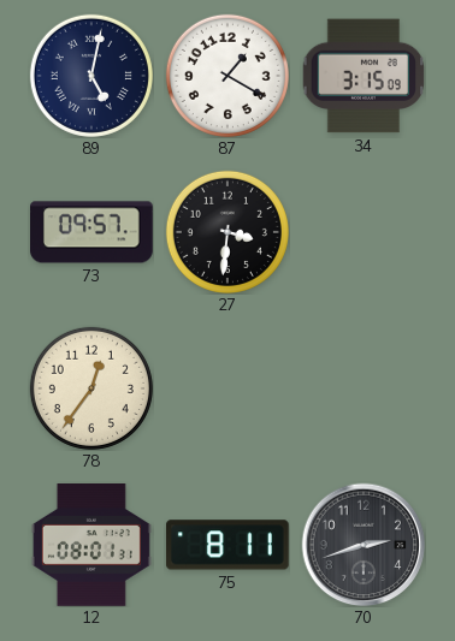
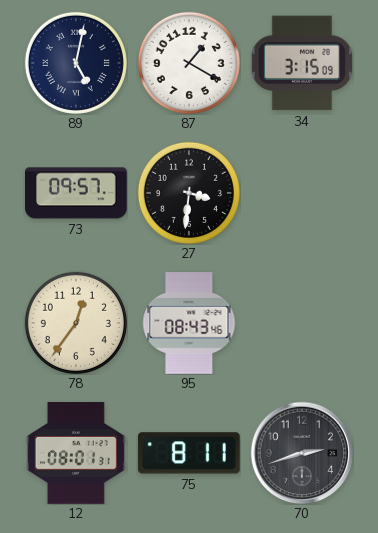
95: none -> 08:43
